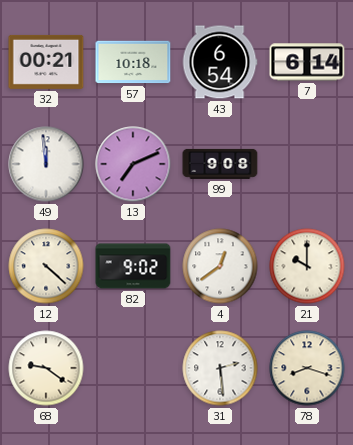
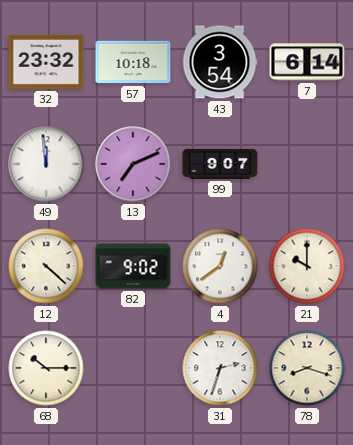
32: 00:21 -> 23:32
43: 6:54 -> 3:54
99: 9:08 -> 9:07
68: 9:21 -> 10:15
31: 2:29 -> 2:33
